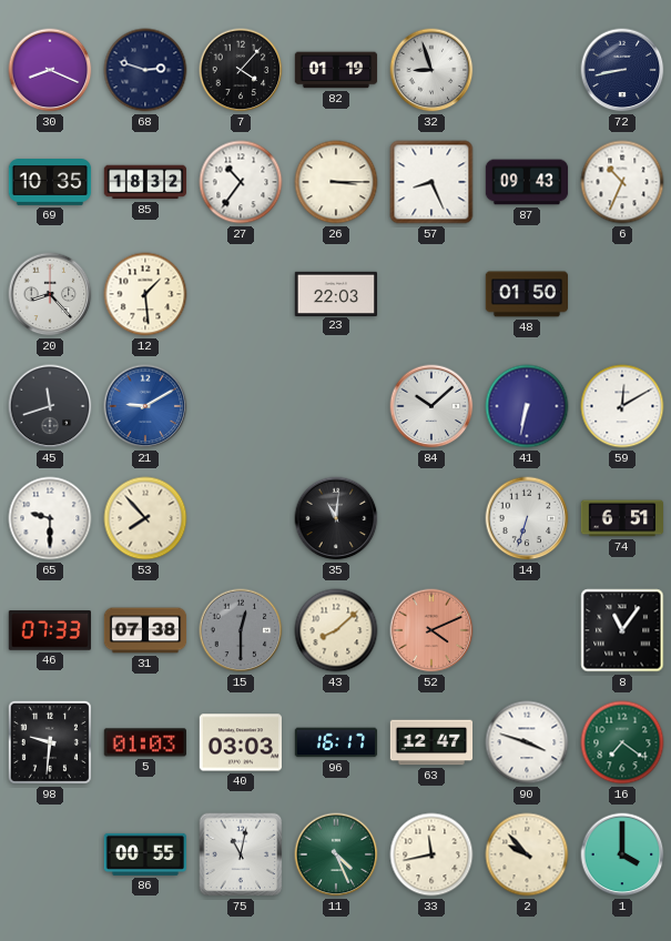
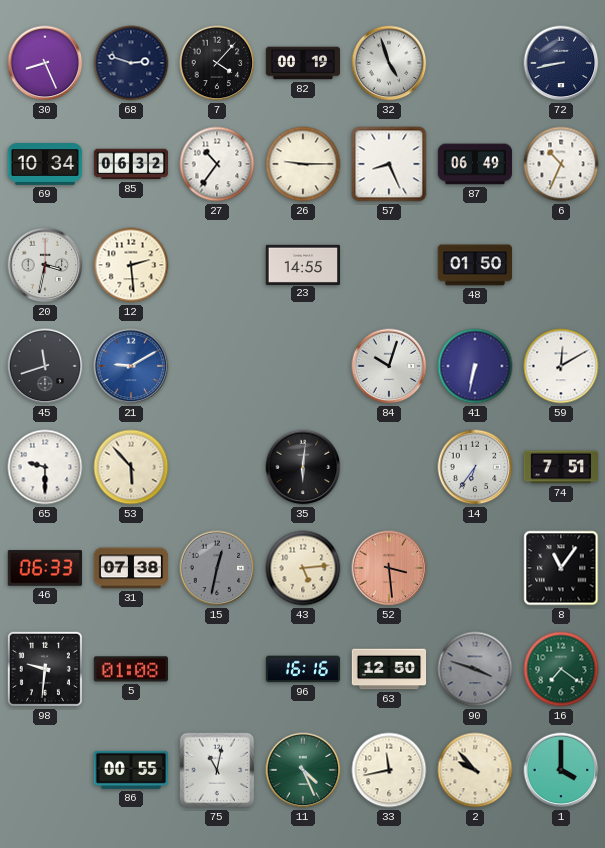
30: 8:19 -> 8:26
82: 01:19 -> 00:19
32: 8:57 -> 4:57
69: 10:35 -> 10:34
85: 18:32 -> 06:32
26: 3:15 -> 9:15
87: 09:43 -> 06:49
20: 8:23 -> 3:32
12: 1:29 -> 2:29
23: 22:03 -> 14:55
84: 10:08 -> 10:03
53: 7:53 -> 5:53
35: 11:01 -> 6:01
14: 6:33 -> 6:36
74: 6:51 -> 7:51
46: 07:33 -> 06:33
15: 12:30 -> 12:32
43: 8:08 -> 5:14
52: 4:11 -> 3:29
5: 01:03 -> 01:08
40: 03:03 -> none
96: 16:17 -> 16:16
63: 12:47 -> 12:50
90 dial: white -> grey
